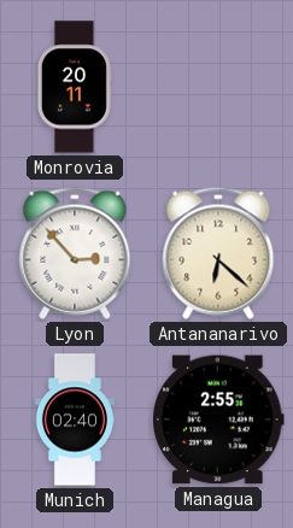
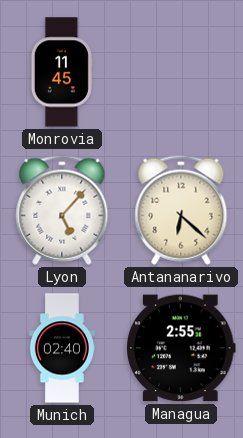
Monrovia: 20:11 -> 11:45
Lyon: 2:53 -> 5:07
